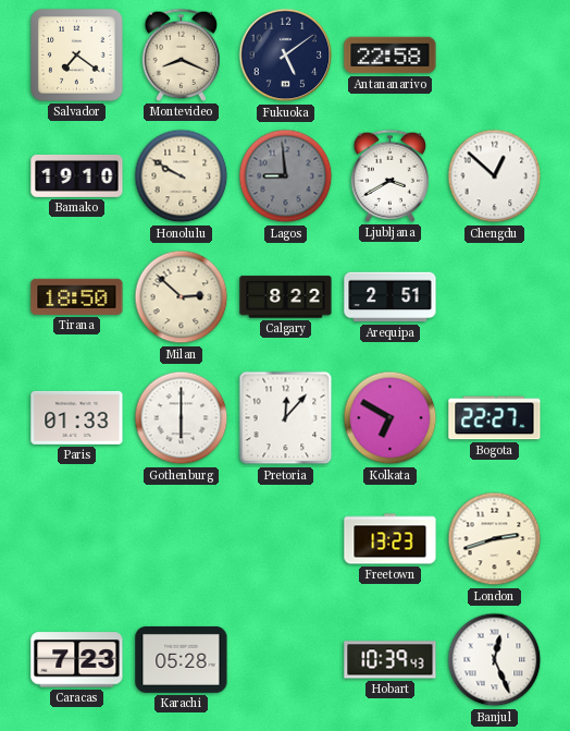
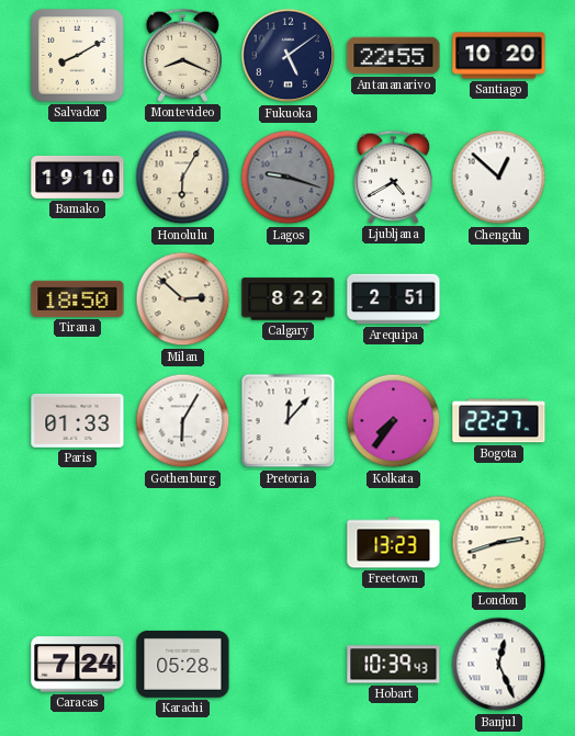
Salvador: 7:21 -> 8:10
Antananarivo: 22:58 -> 22:55
Santiago: none -> 10:20
Honolulu: 9:50 -> 6:05
Lagos: 8:59 -> 9:18
Ljubljana: 3:40 -> 4:40
Gothenburg: 6:00 -> 6:05
Kolkata: 6:50 -> 7:36
Caracas: 7:23 -> 7:24
